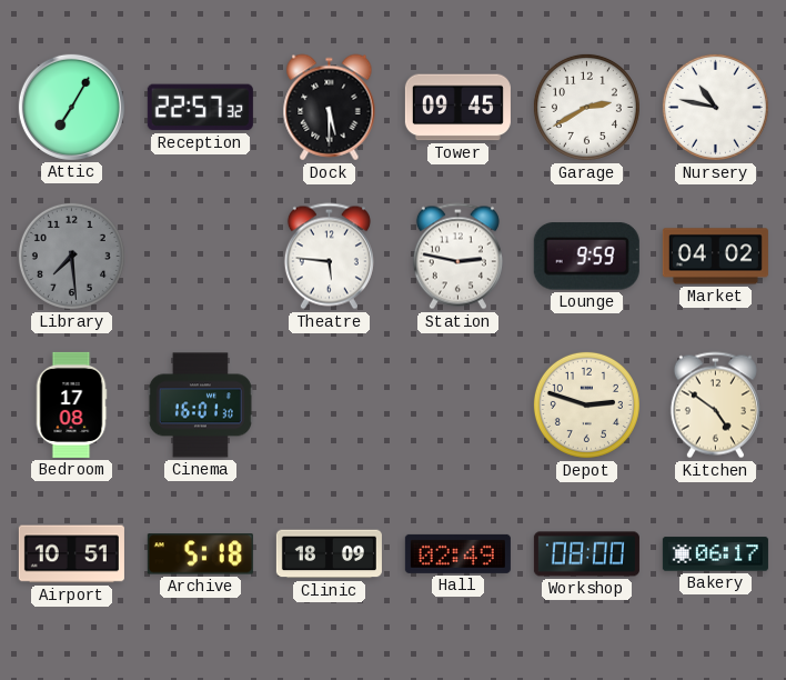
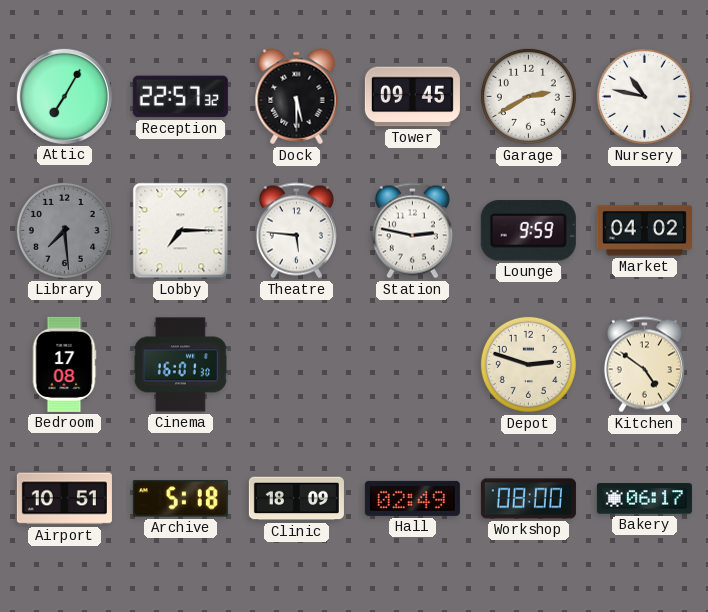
Lobby: none -> 7:15
